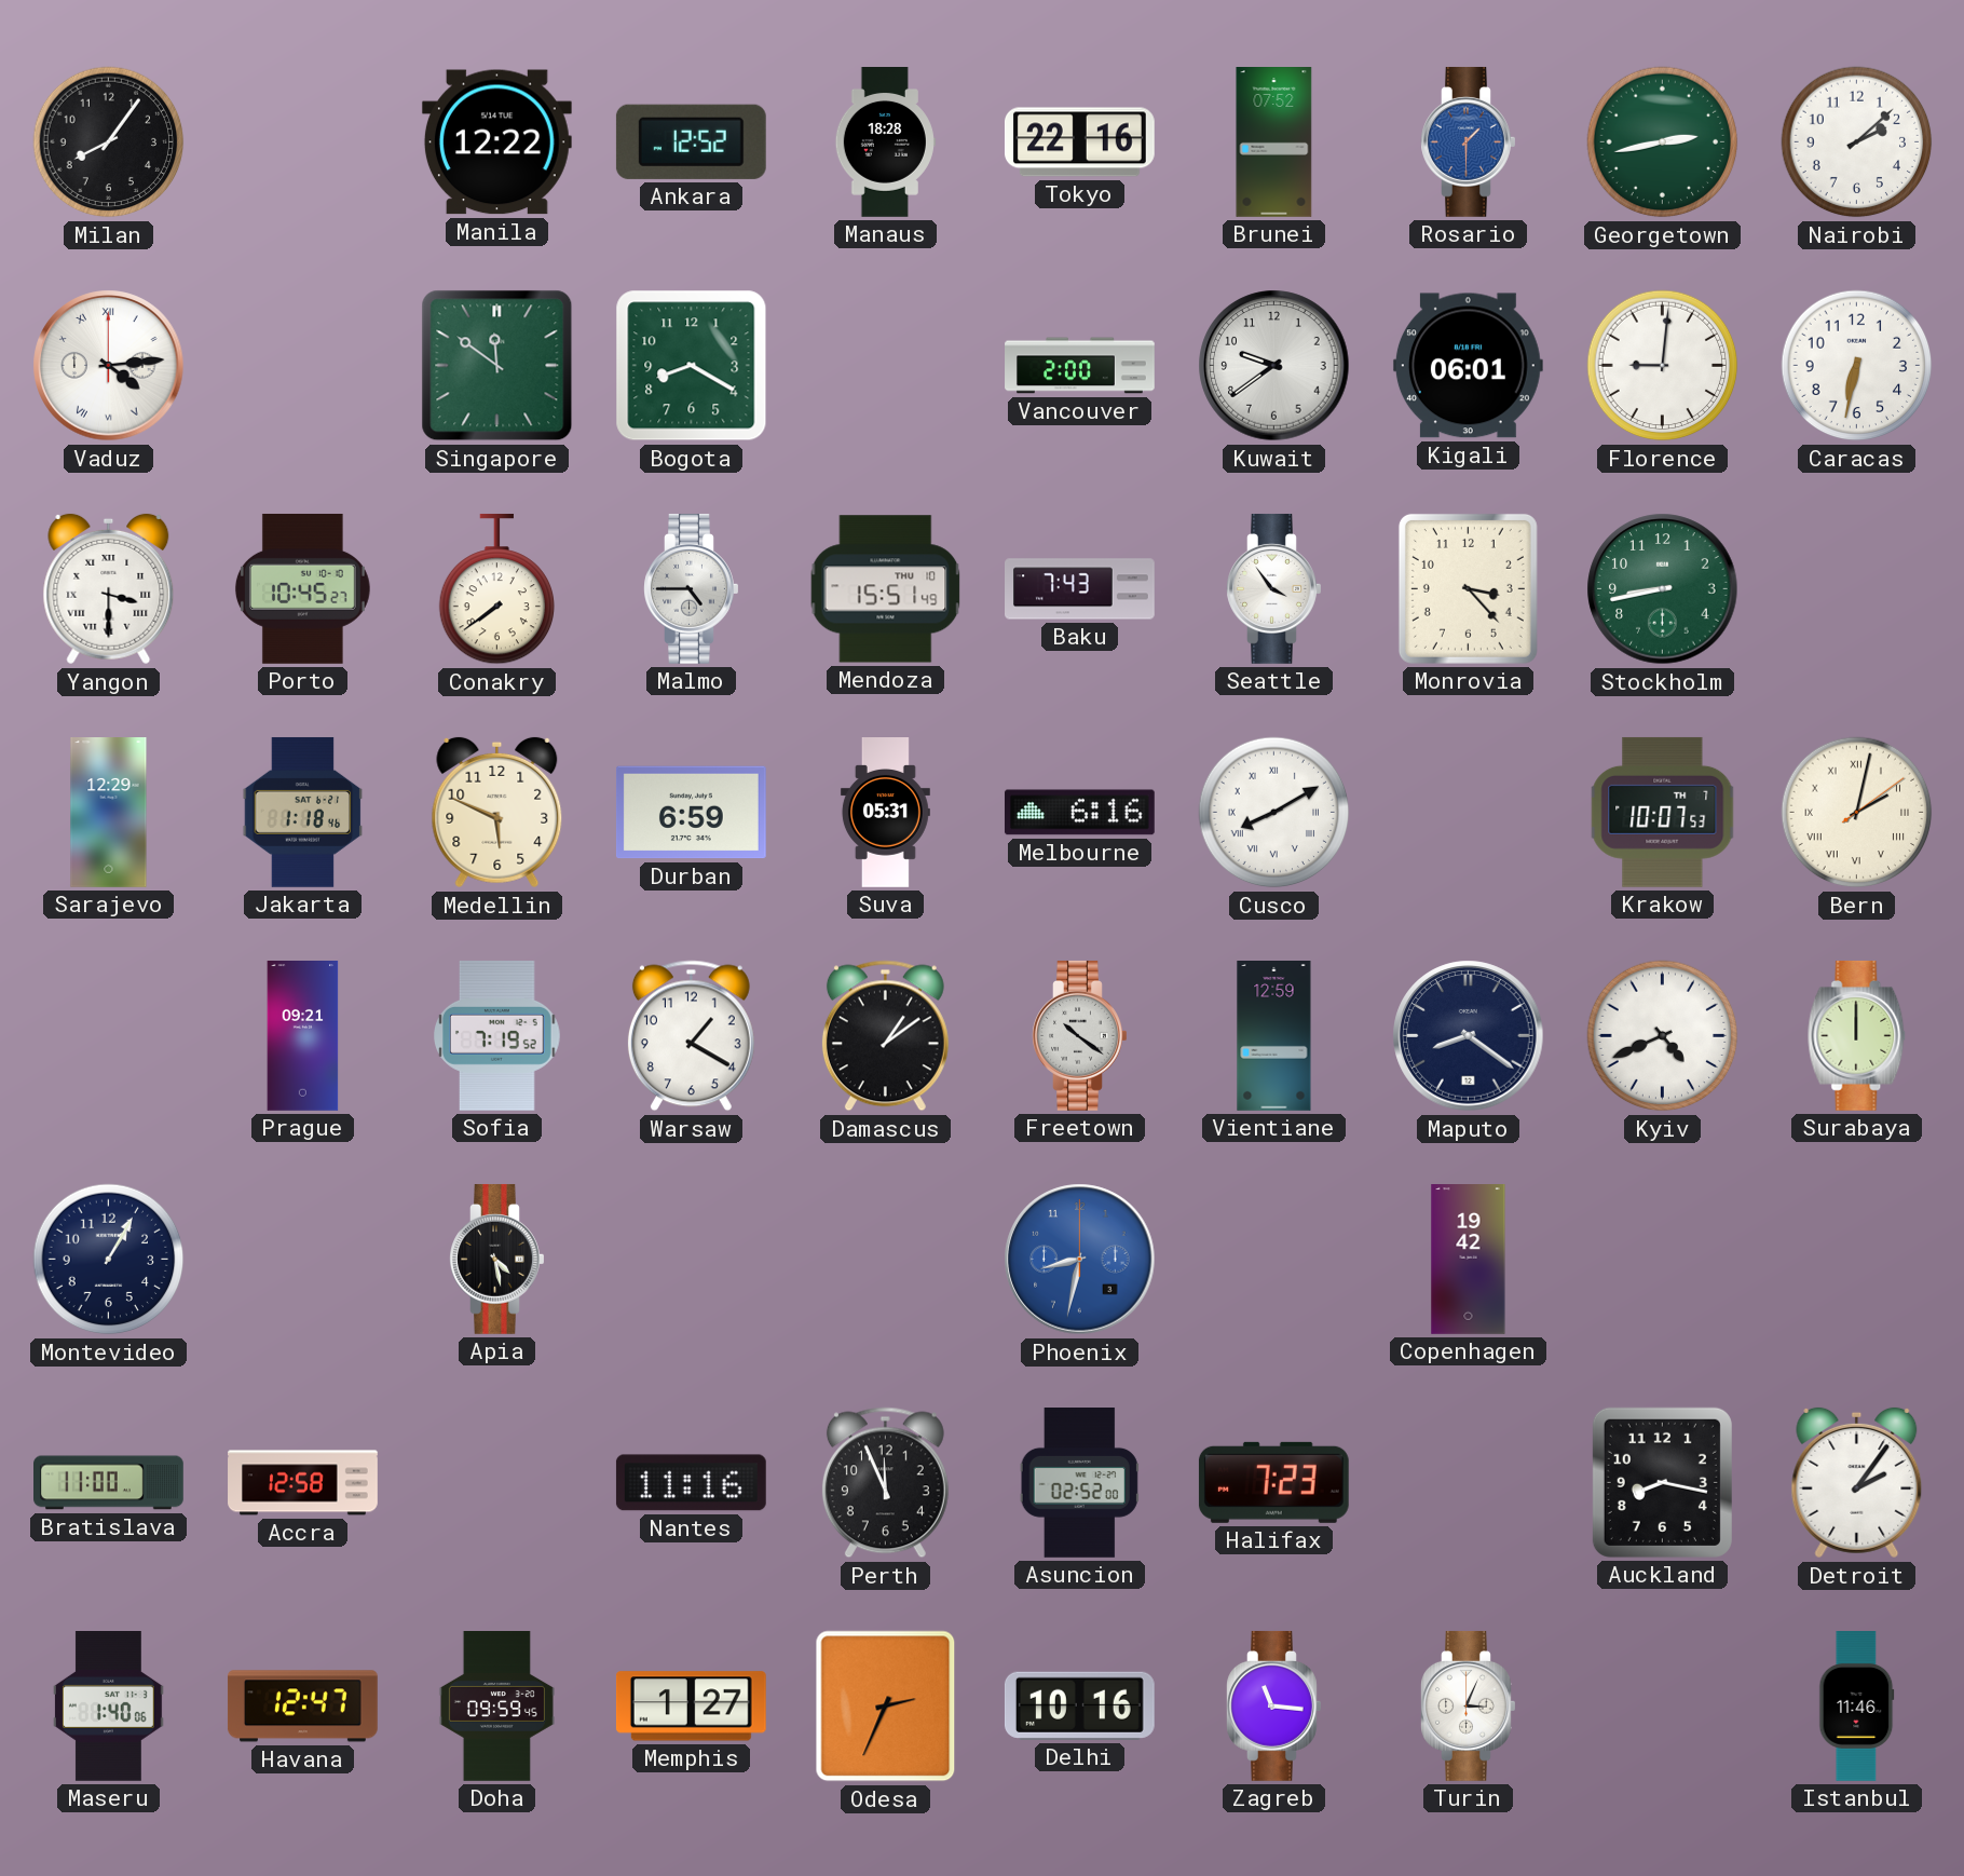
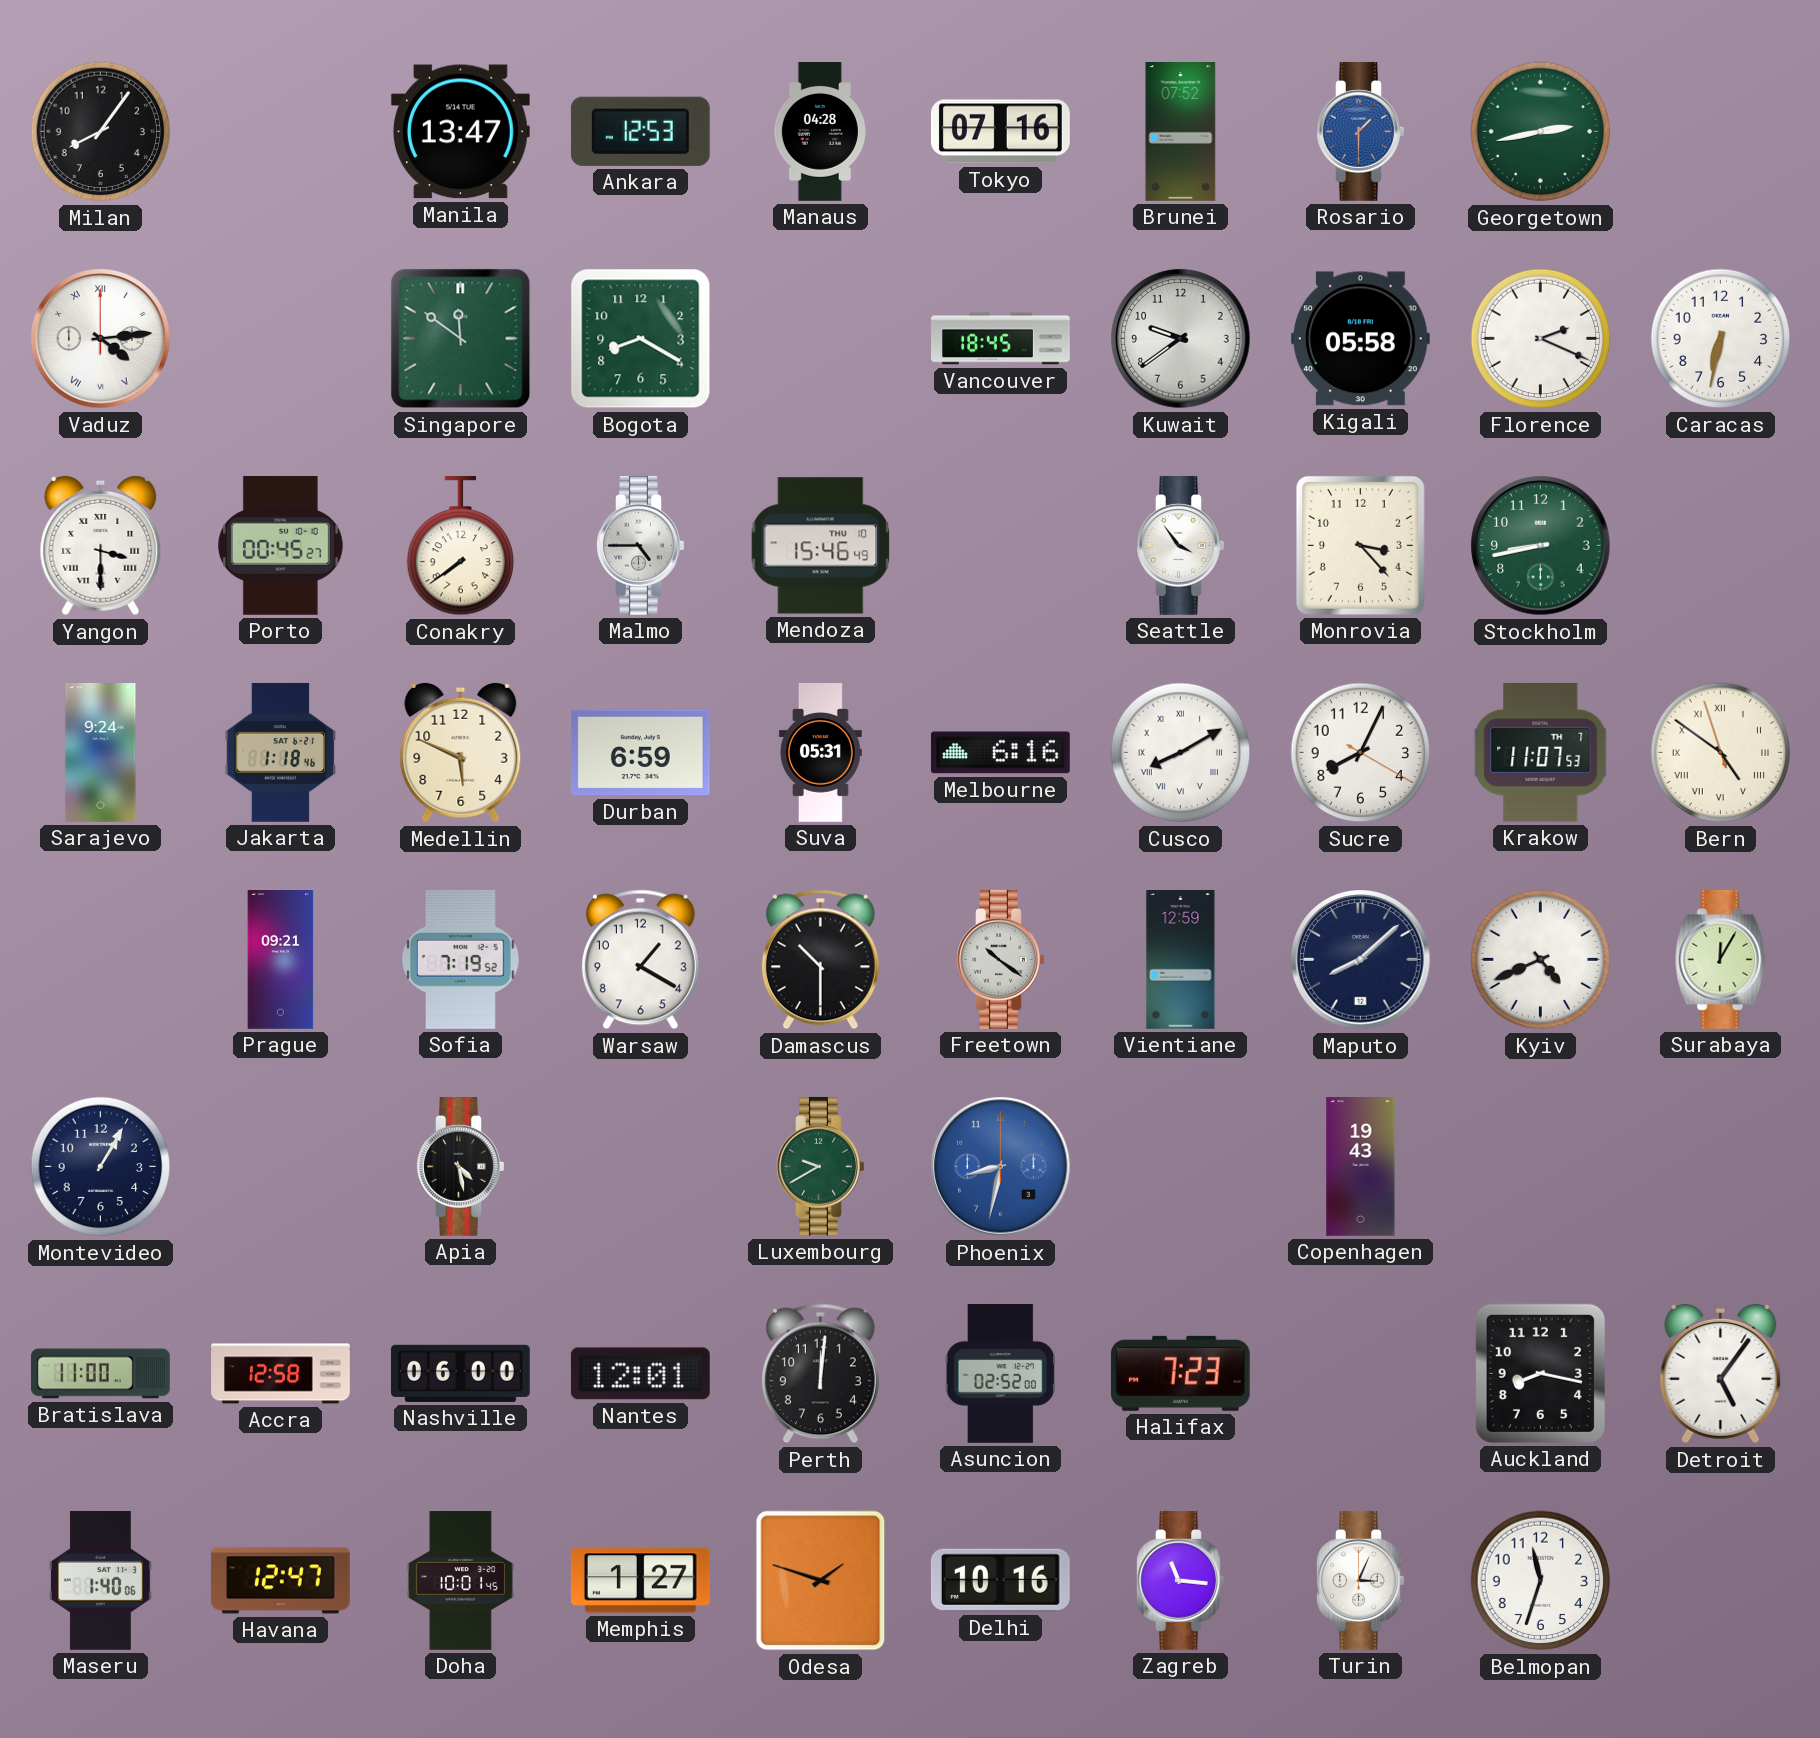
Manila: 12:22 -> 13:47
Ankara: 12:52 -> 12:53
Manaus: 18:28 -> 04:28
Tokyo: 22:16 -> 07:16
Nairobi: 2:08 -> none
Vancouver: 2:00 -> 18:45
Kigali: 06:01 -> 05:58
Florence: 9:01 -> 2:19
Porto: 10:45 -> 00:45
Mendoza: 15:51 -> 15:46
Baku: 7:43 -> none
Sarajevo: 12:29 -> 9:24
Sucre: none -> 8:04
Krakow: 10:07 -> 11:07
Bern: 2:02 -> 4:50
Damascus: 1:09 -> 10:30
Maputo: 8:21 -> 8:08
Surabaya: 12:00 -> 12:05
Luxembourg: none -> 9:40
Copenhagen: 19:42 -> 19:43
Nashville: none -> 06:00
Nantes: 11:16 -> 12:01
Perth: 11:56 -> 12:01
Detroit: 2:06 -> 5:06
Doha: 09:59 -> 10:01
Odesa: 2:34 -> 1:48
Belmopan: none -> 11:33
Istanbul: 11:46 -> none
